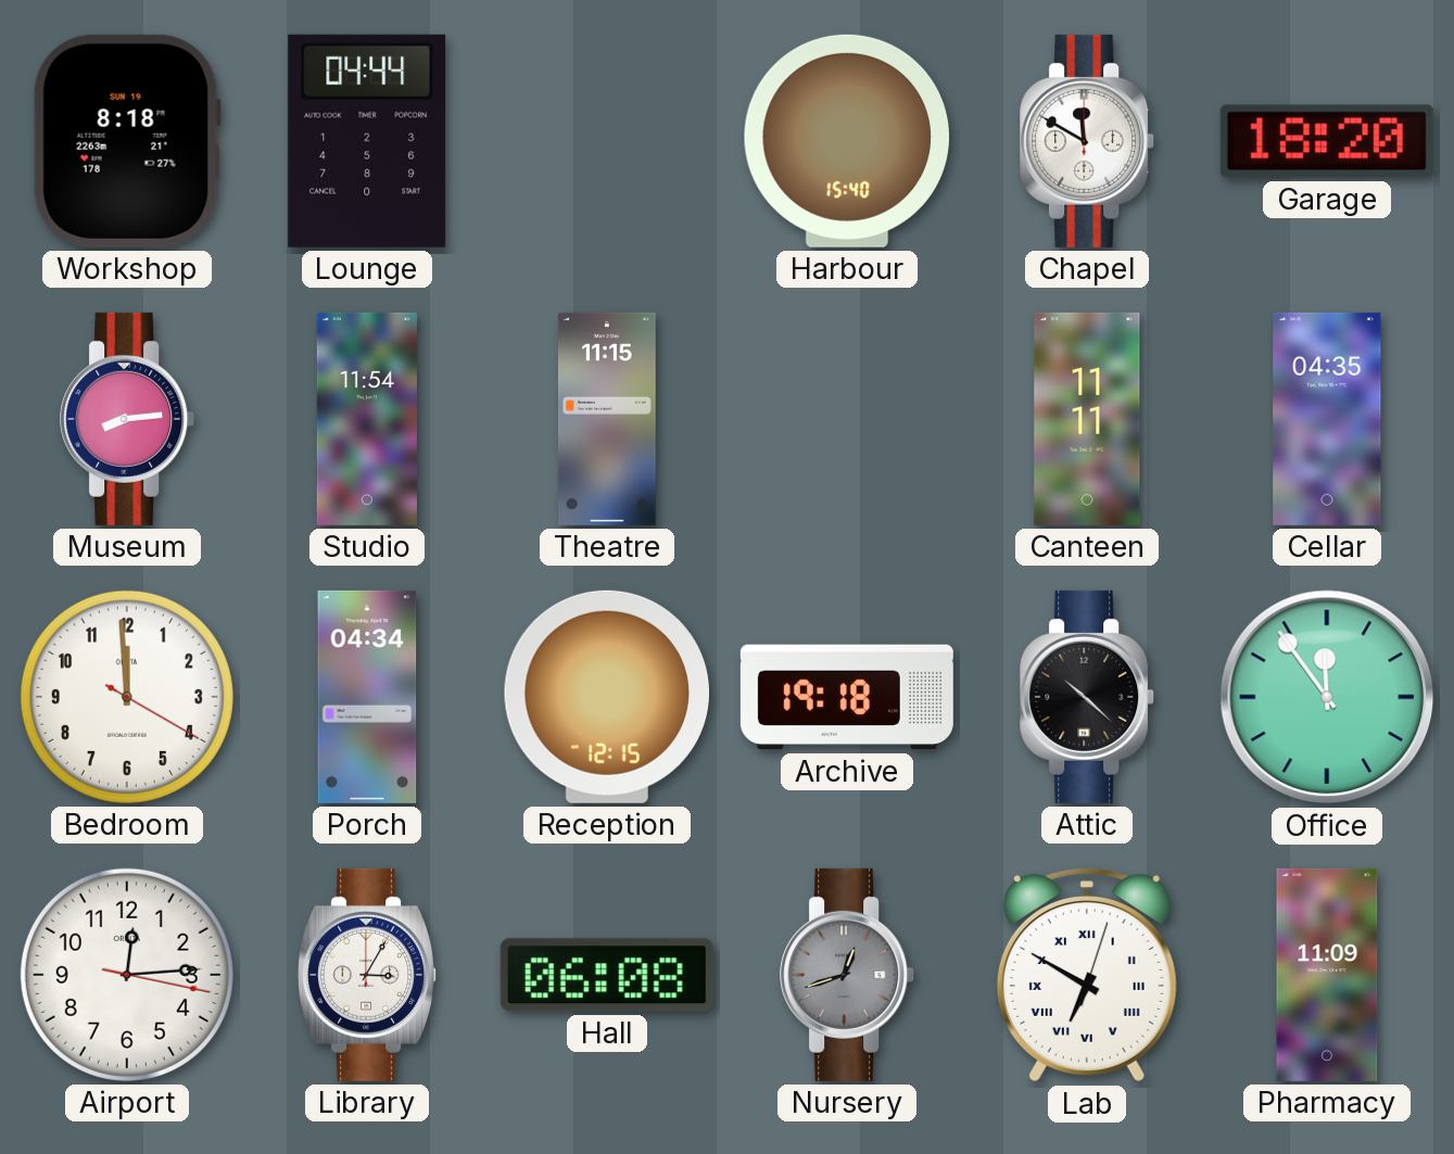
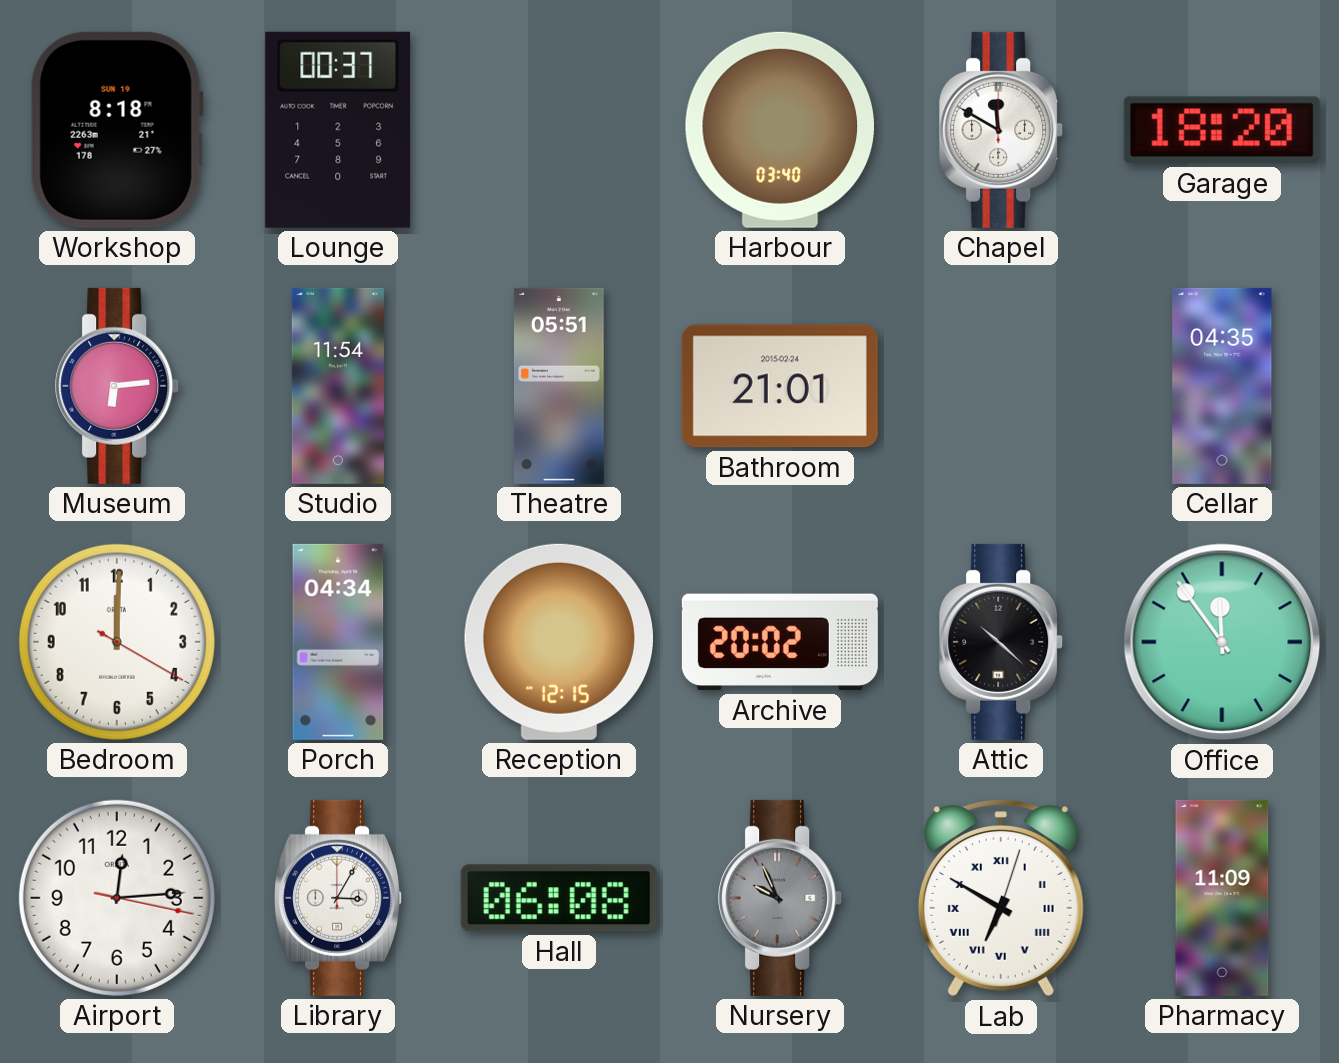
Lounge: 04:44 -> 00:37
Harbour: 15:40 -> 03:40
Museum: 8:14 -> 6:14
Theatre: 11:15 -> 05:51
Bathroom: none -> 21:01
Canteen: 11:11 -> none
Bedroom: 11:59 -> 12:00
Archive: 19:18 -> 20:02
Nursery: 12:42 -> 9:56
